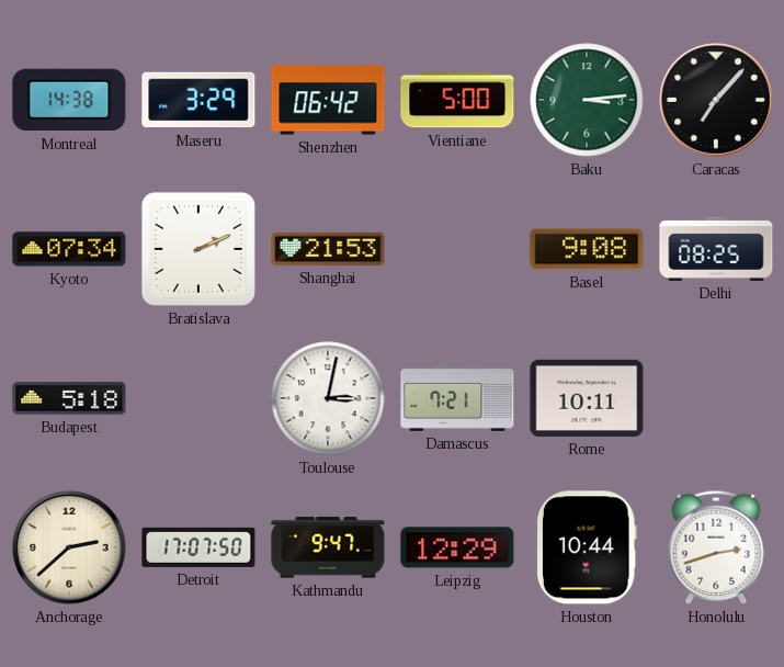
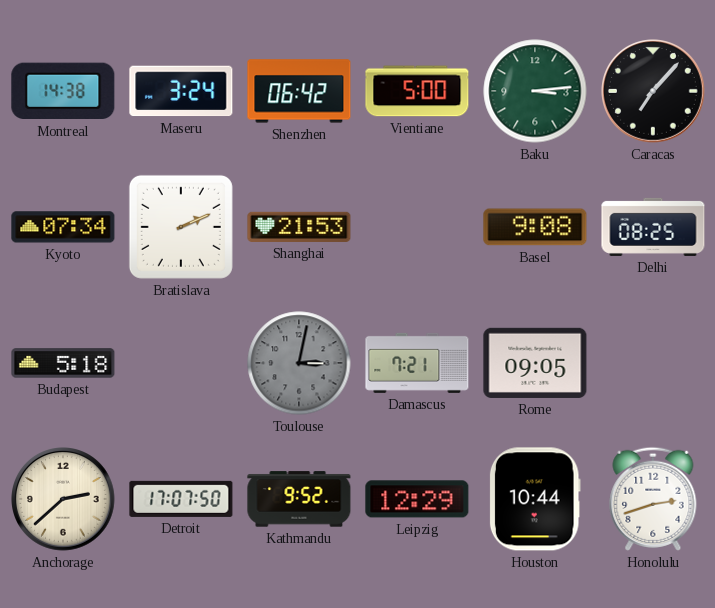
Maseru: 3:29 -> 3:24
Toulouse dial: white -> grey
Rome: 10:11 -> 09:05
Kathmandu: 9:47 -> 9:52
